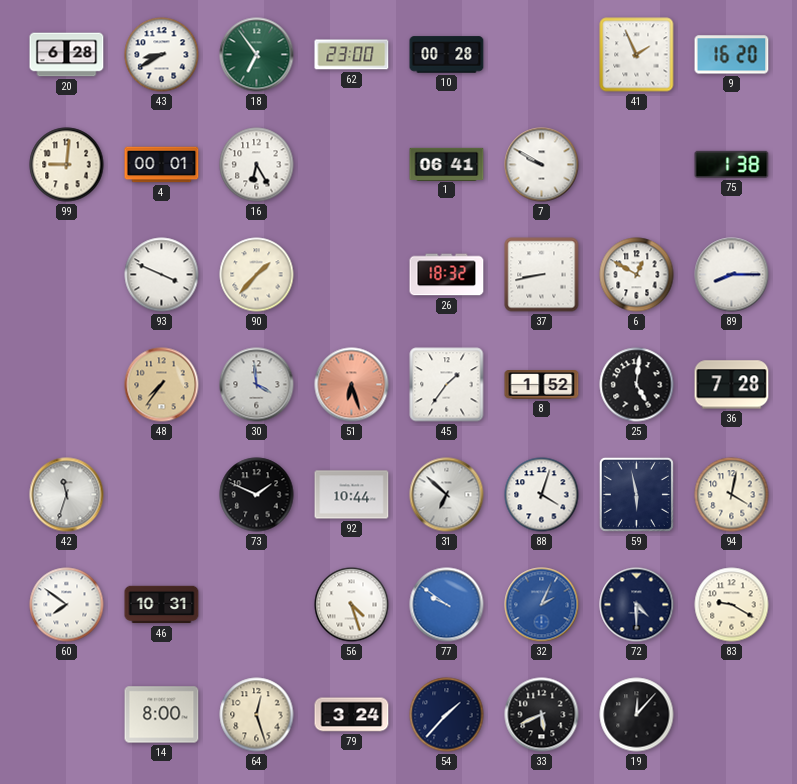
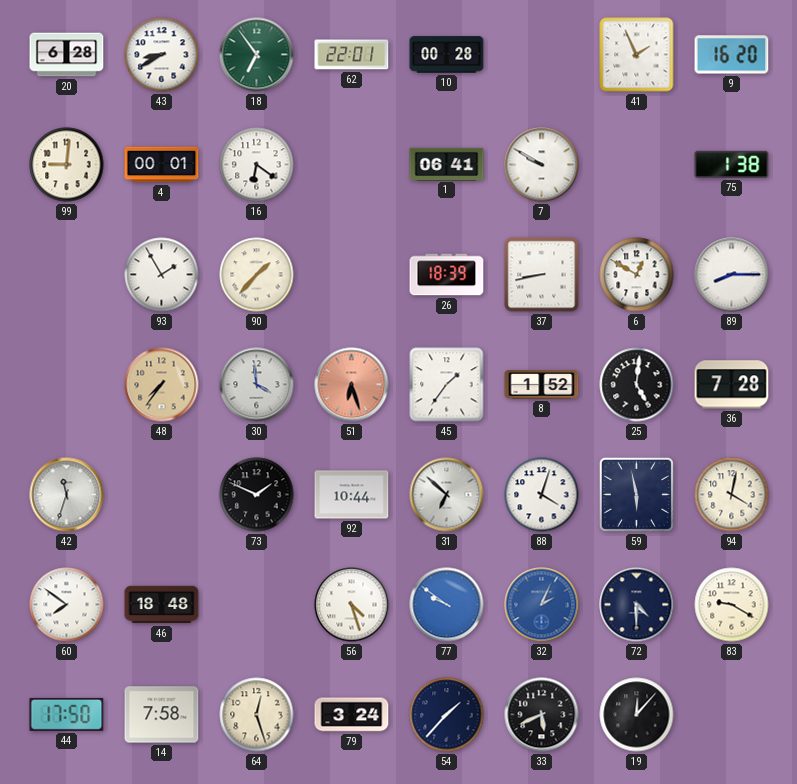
62: 23:00 -> 22:01
16: 6:25 -> 6:21
93: 3:49 -> 1:55
26: 18:32 -> 18:39
46: 10:31 -> 18:48
44: none -> 17:50
14: 8:00 -> 7:58
